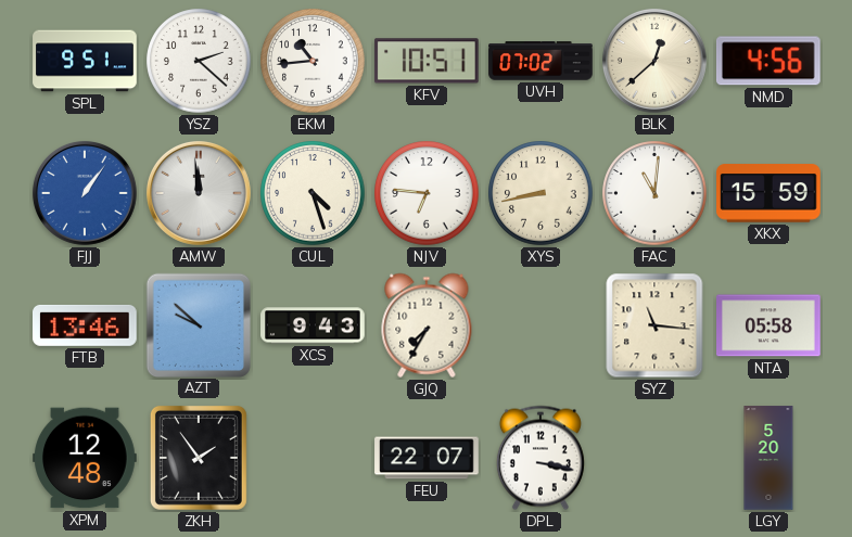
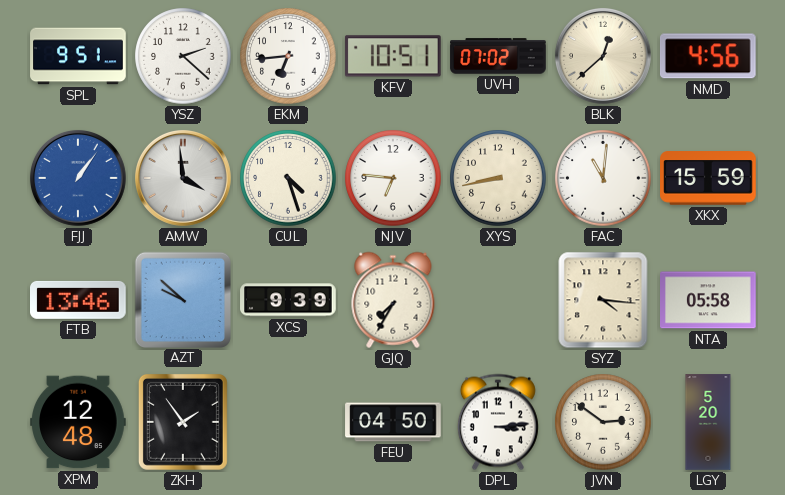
EKM: 10:44 -> 6:44
AMW: 11:59 -> 3:59
XCS: 9:43 -> 9:39
SYZ: 11:16 -> 4:16
FEU: 22:07 -> 04:50
DPL: 3:17 -> 3:14
JVN: none -> 2:51
